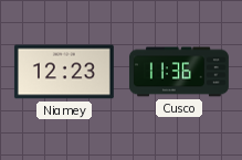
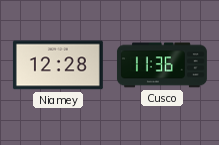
Niamey: 12:23 -> 12:28
